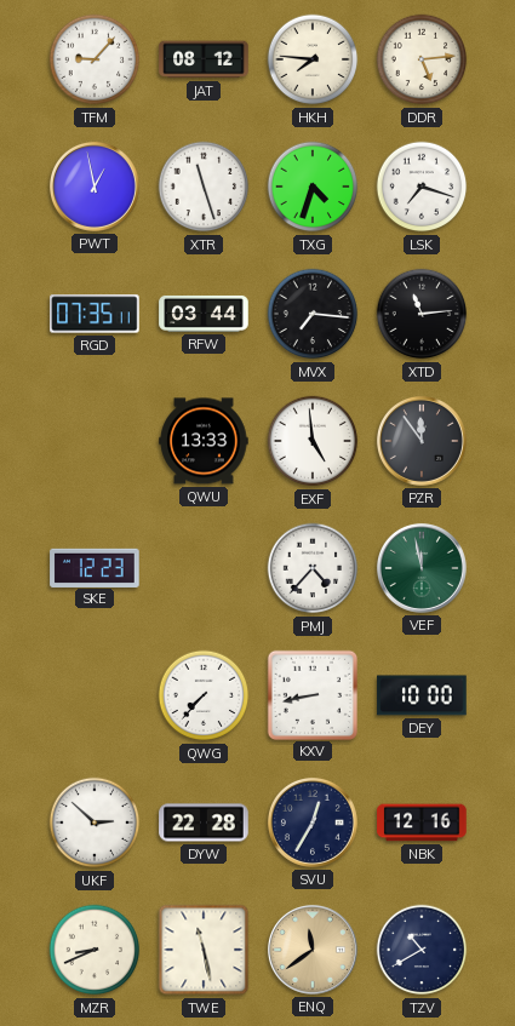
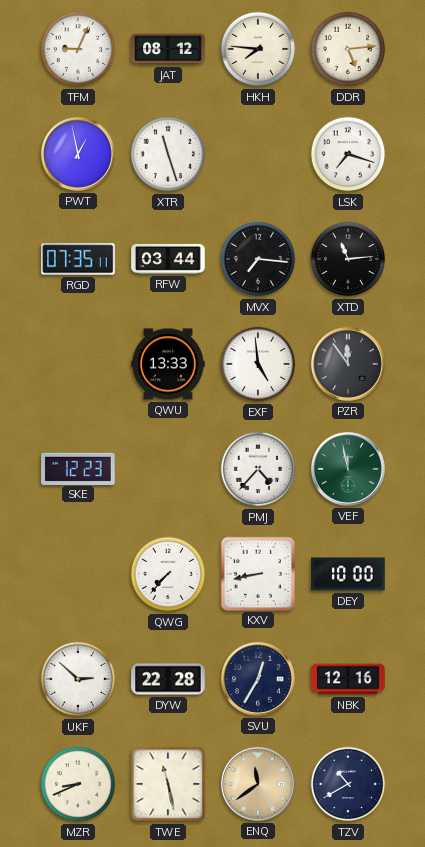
TFM: 9:07 -> 9:04
TXG: 4:33 -> none
